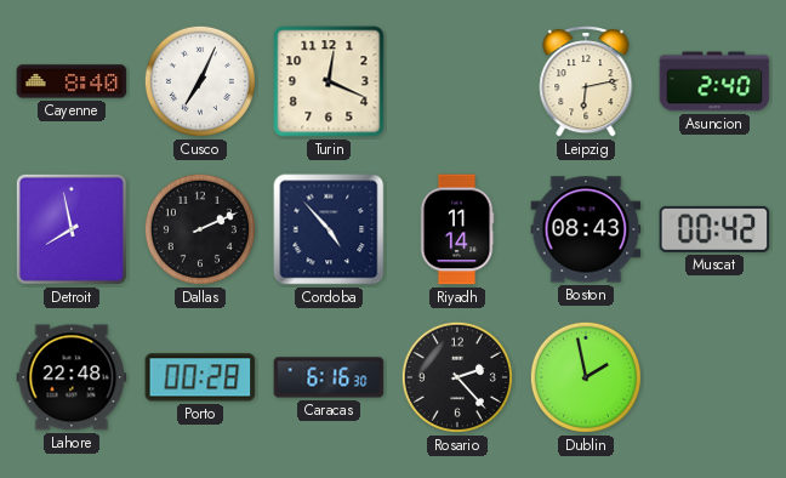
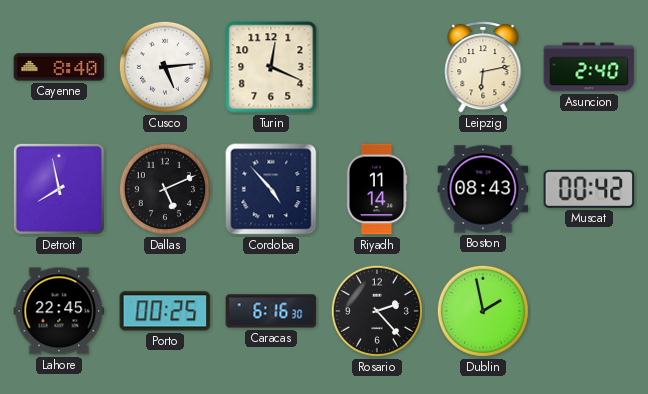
Cusco: 7:04 -> 5:14
Dallas: 2:11 -> 5:11
Lahore: 22:48 -> 22:45
Porto: 00:28 -> 00:25
